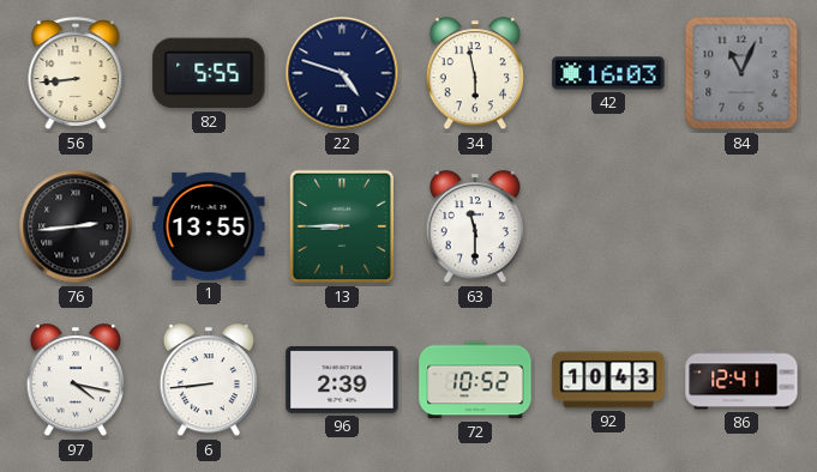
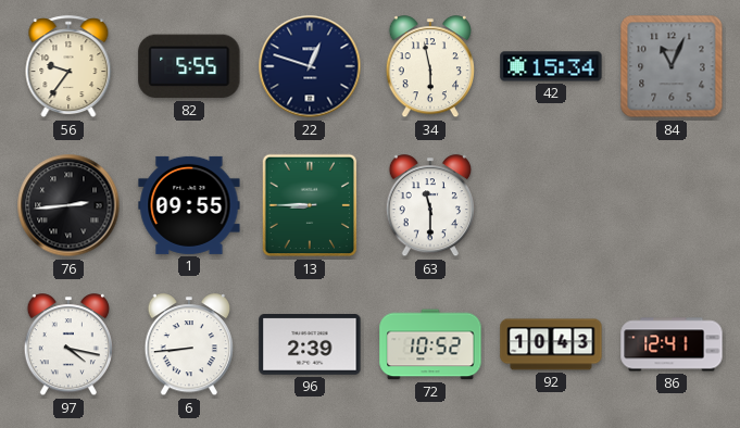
56: 8:44 -> 9:36
22: 4:48 -> 12:48
42: 16:03 -> 15:34
1: 13:55 -> 09:55
